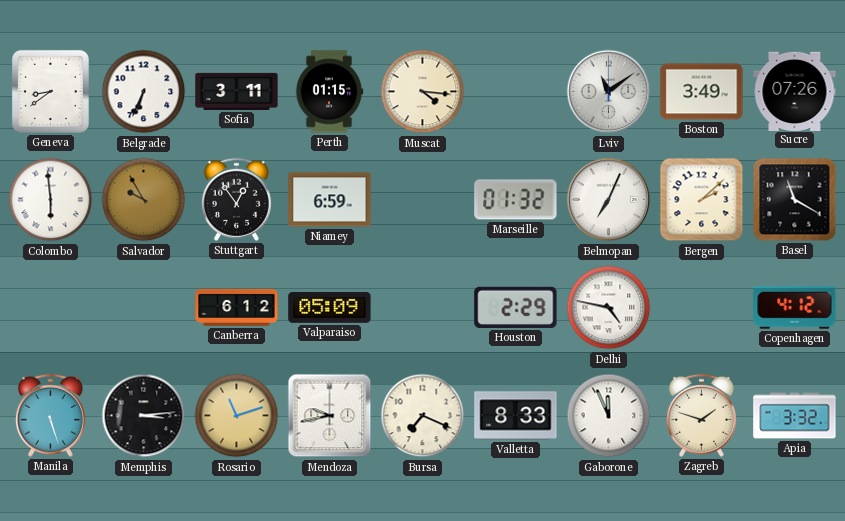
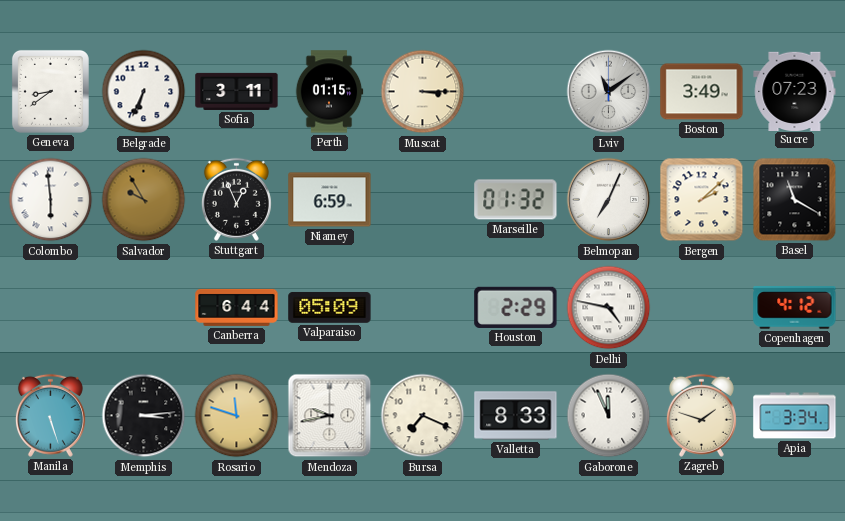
Muscat: 4:16 -> 3:15
Sucre: 07:26 -> 07:23
Stuttgart: 12:54 -> 12:56
Canberra: 6:12 -> 6:44
Rosario: 11:12 -> 11:48
Apia: 3:32 -> 3:34
